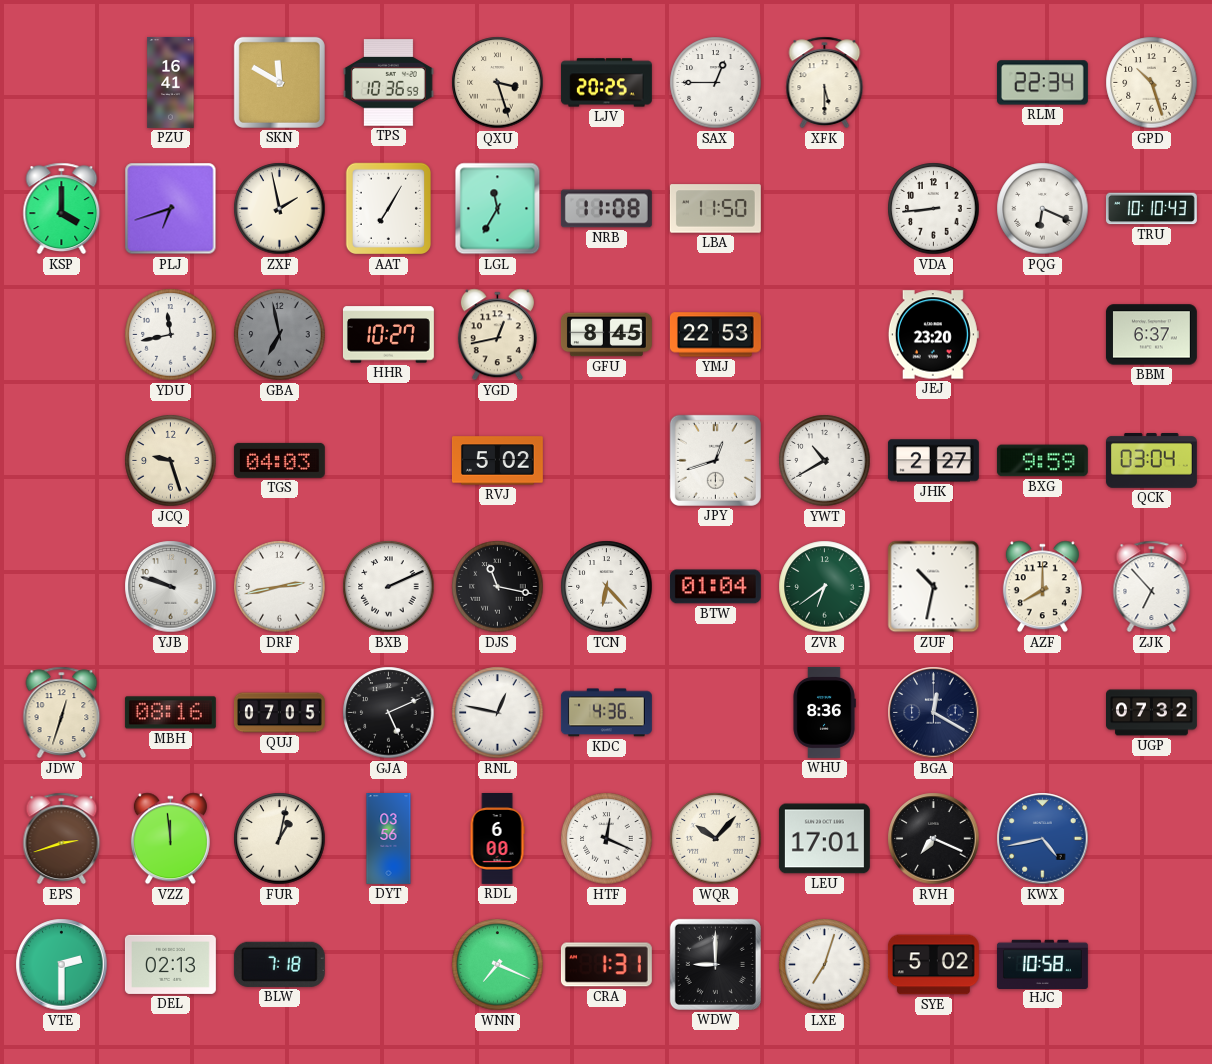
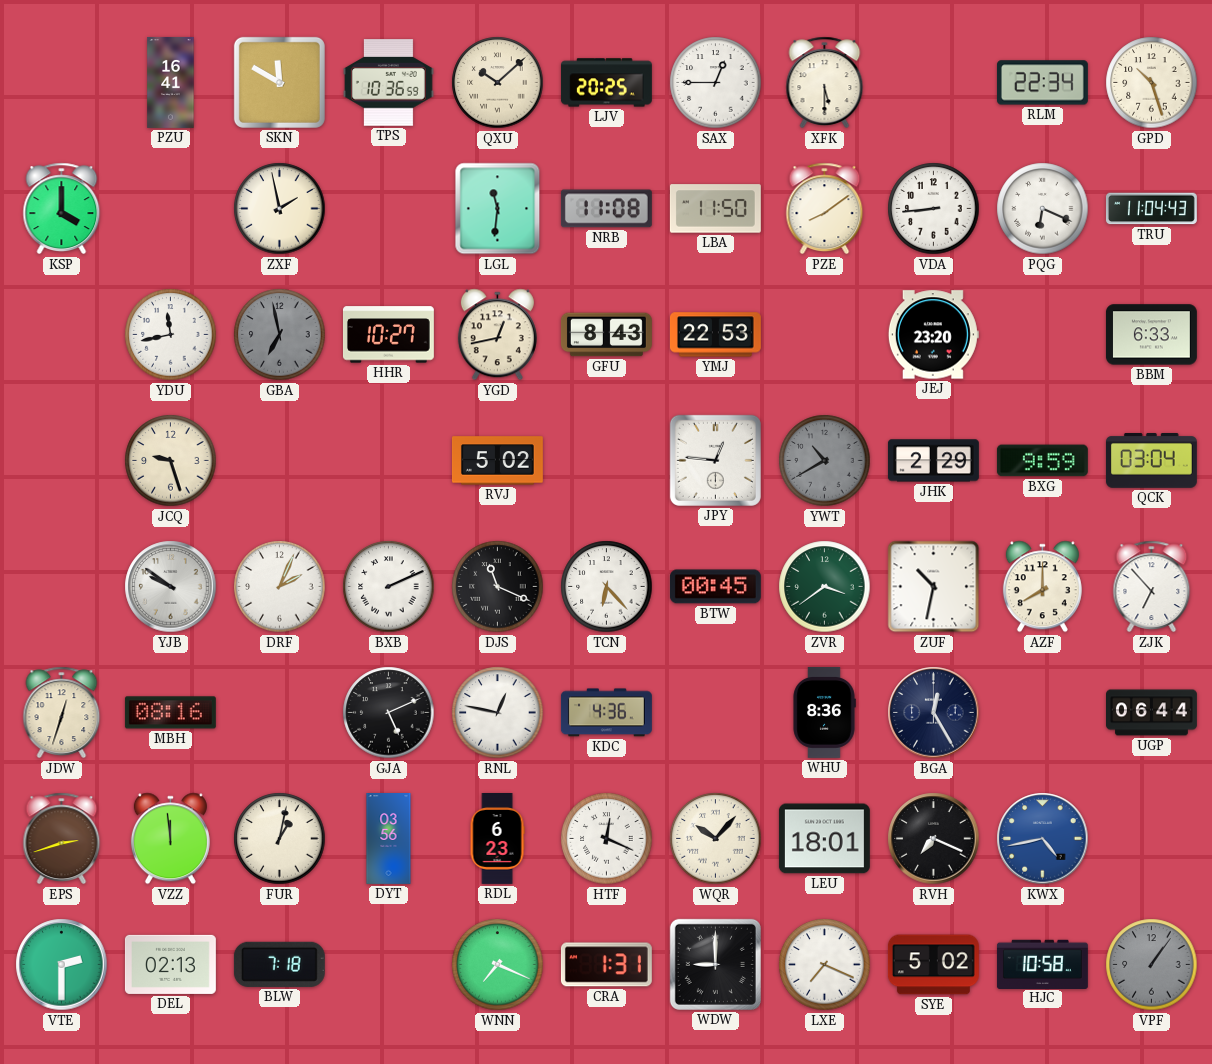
QXU: 3:27 -> 10:08
PLJ: 6:42 -> none
AAT: 7:05 -> none
LGL: 11:35 -> 11:31
PZE: none -> 8:09
TRU: 10:10 -> 11:04
GFU: 8:45 -> 8:43
BBM: 6:37 -> 6:33
TGS: 04:03 -> none
JPY: 12:42 -> 12:46
YWT dial: white -> grey
JHK: 2:27 -> 2:29
YJB: 9:48 -> 9:51
DRF: 2:43 -> 2:04
DJS: 11:17 -> 11:19
BTW: 01:04 -> 00:45
ZVR: 6:39 -> 3:39
QUJ: 07:05 -> none
BGA: 12:20 -> 12:25
UGP: 07:32 -> 06:44
RDL: 6:00 -> 6:23
LEU: 17:01 -> 18:01
LXE: 7:03 -> 7:19
VPF: none -> 1:06
